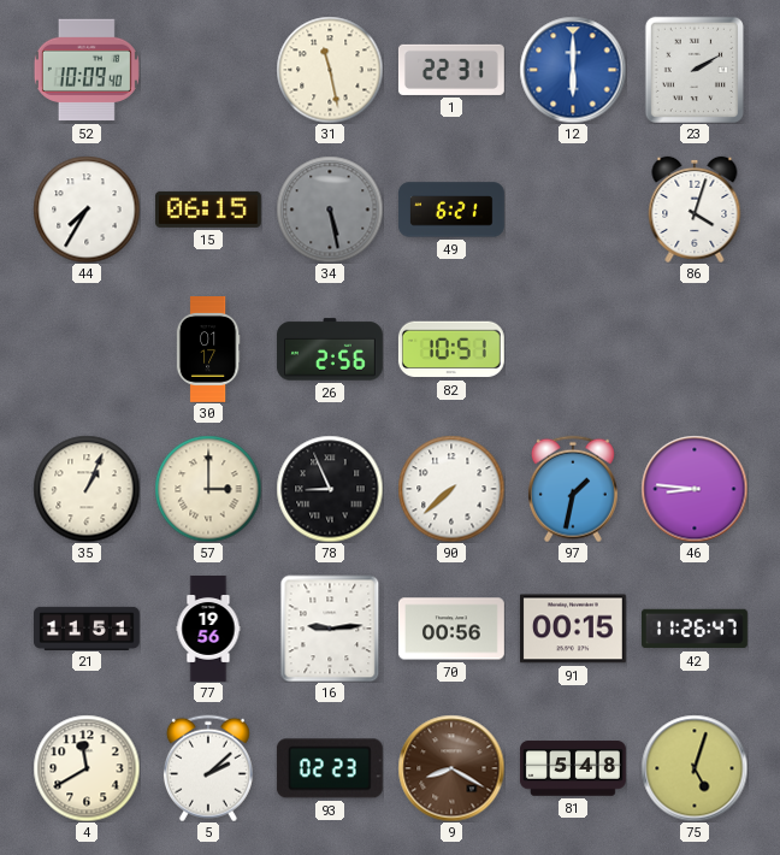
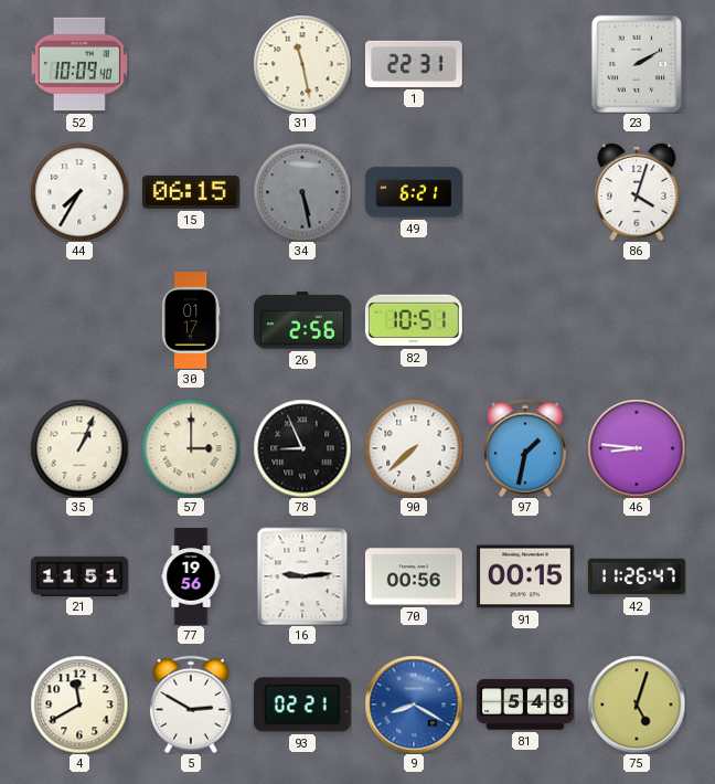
12: 6:00 -> none
5: 2:08 -> 2:50
93: 02:23 -> 02:21
9 dial: brown -> blue
